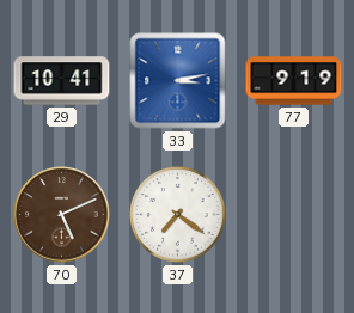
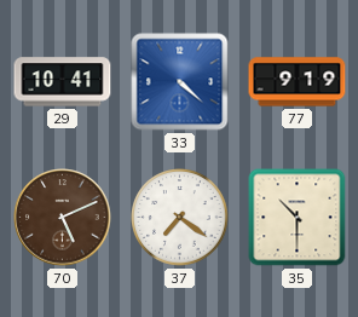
33: 3:13 -> 4:22
35: none -> 10:30
